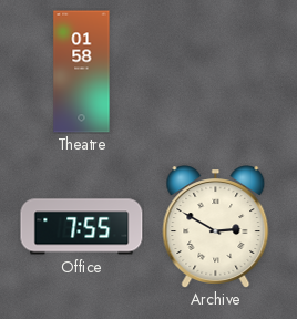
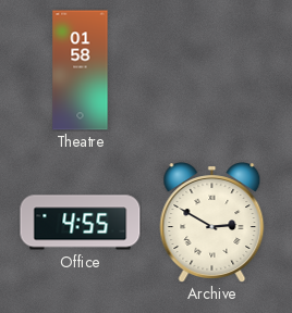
Office: 7:55 -> 4:55
